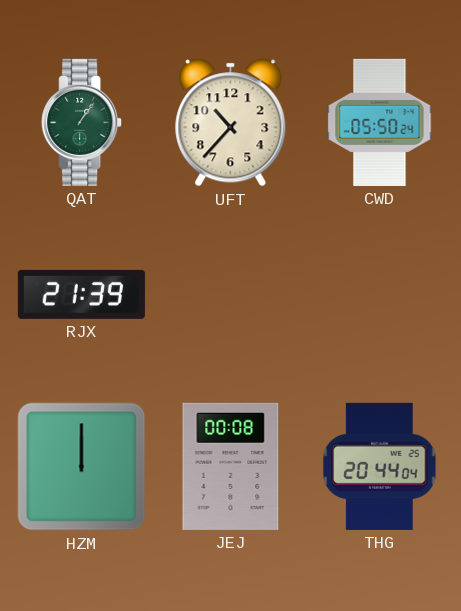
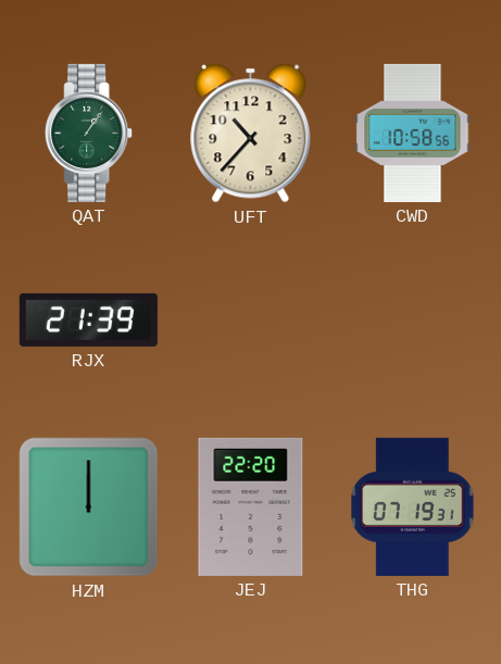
CWD: 05:50 -> 10:58
JEJ: 00:08 -> 22:20
THG: 20:44 -> 07:19
